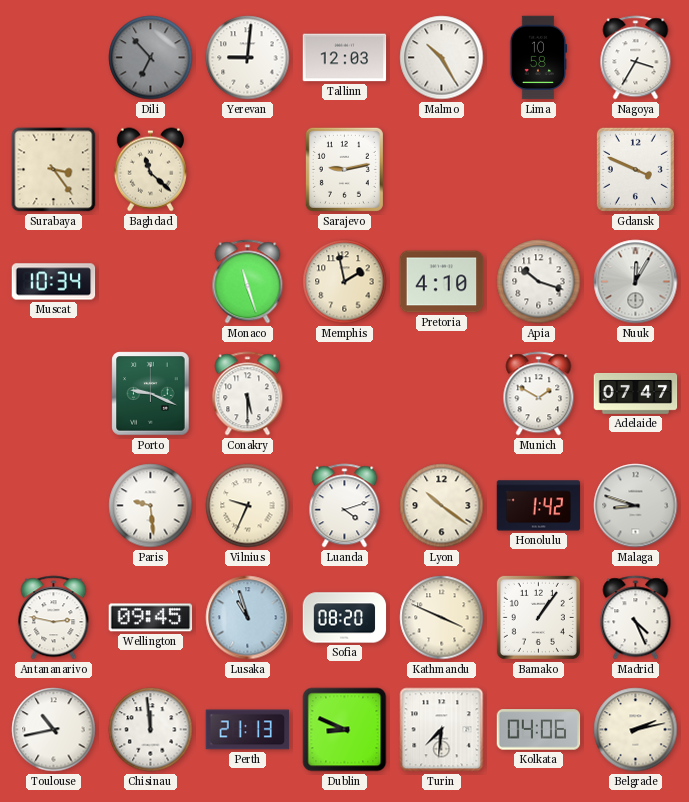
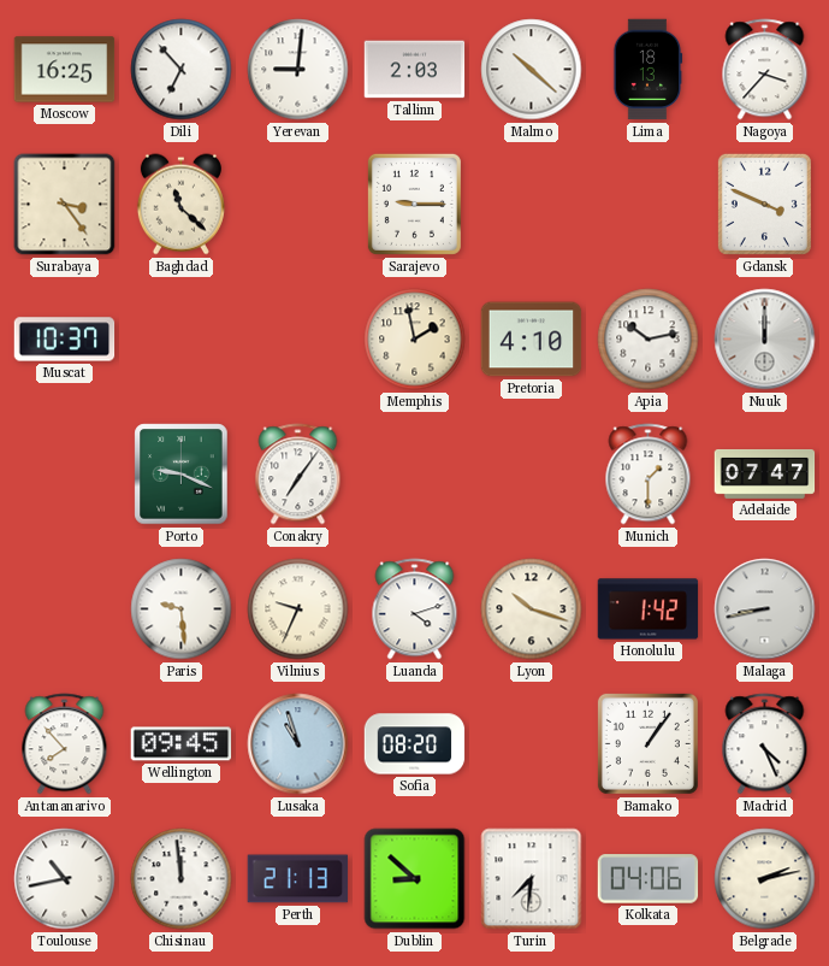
Moscow: none -> 16:25
Dili dial: grey -> white
Tallinn: 12:03 -> 2:03
Malmo: 10:25 -> 10:22
Lima: 10:58 -> 18:13
Nagoya: 3:35 -> 3:37
Sarajevo: 9:13 -> 9:15
Muscat: 10:34 -> 10:37
Monaco: 11:27 -> none
Apia: 10:18 -> 10:13
Nuuk: 12:05 -> 12:00
Conakry: 5:30 -> 7:06
Munich: 1:50 -> 1:30
Lyon: 10:21 -> 10:18
Malaga: 8:48 -> 8:43
Antananarivo: 2:47 -> 7:53
Kathmandu: 3:49 -> none
Dublin: 8:49 -> 8:52
